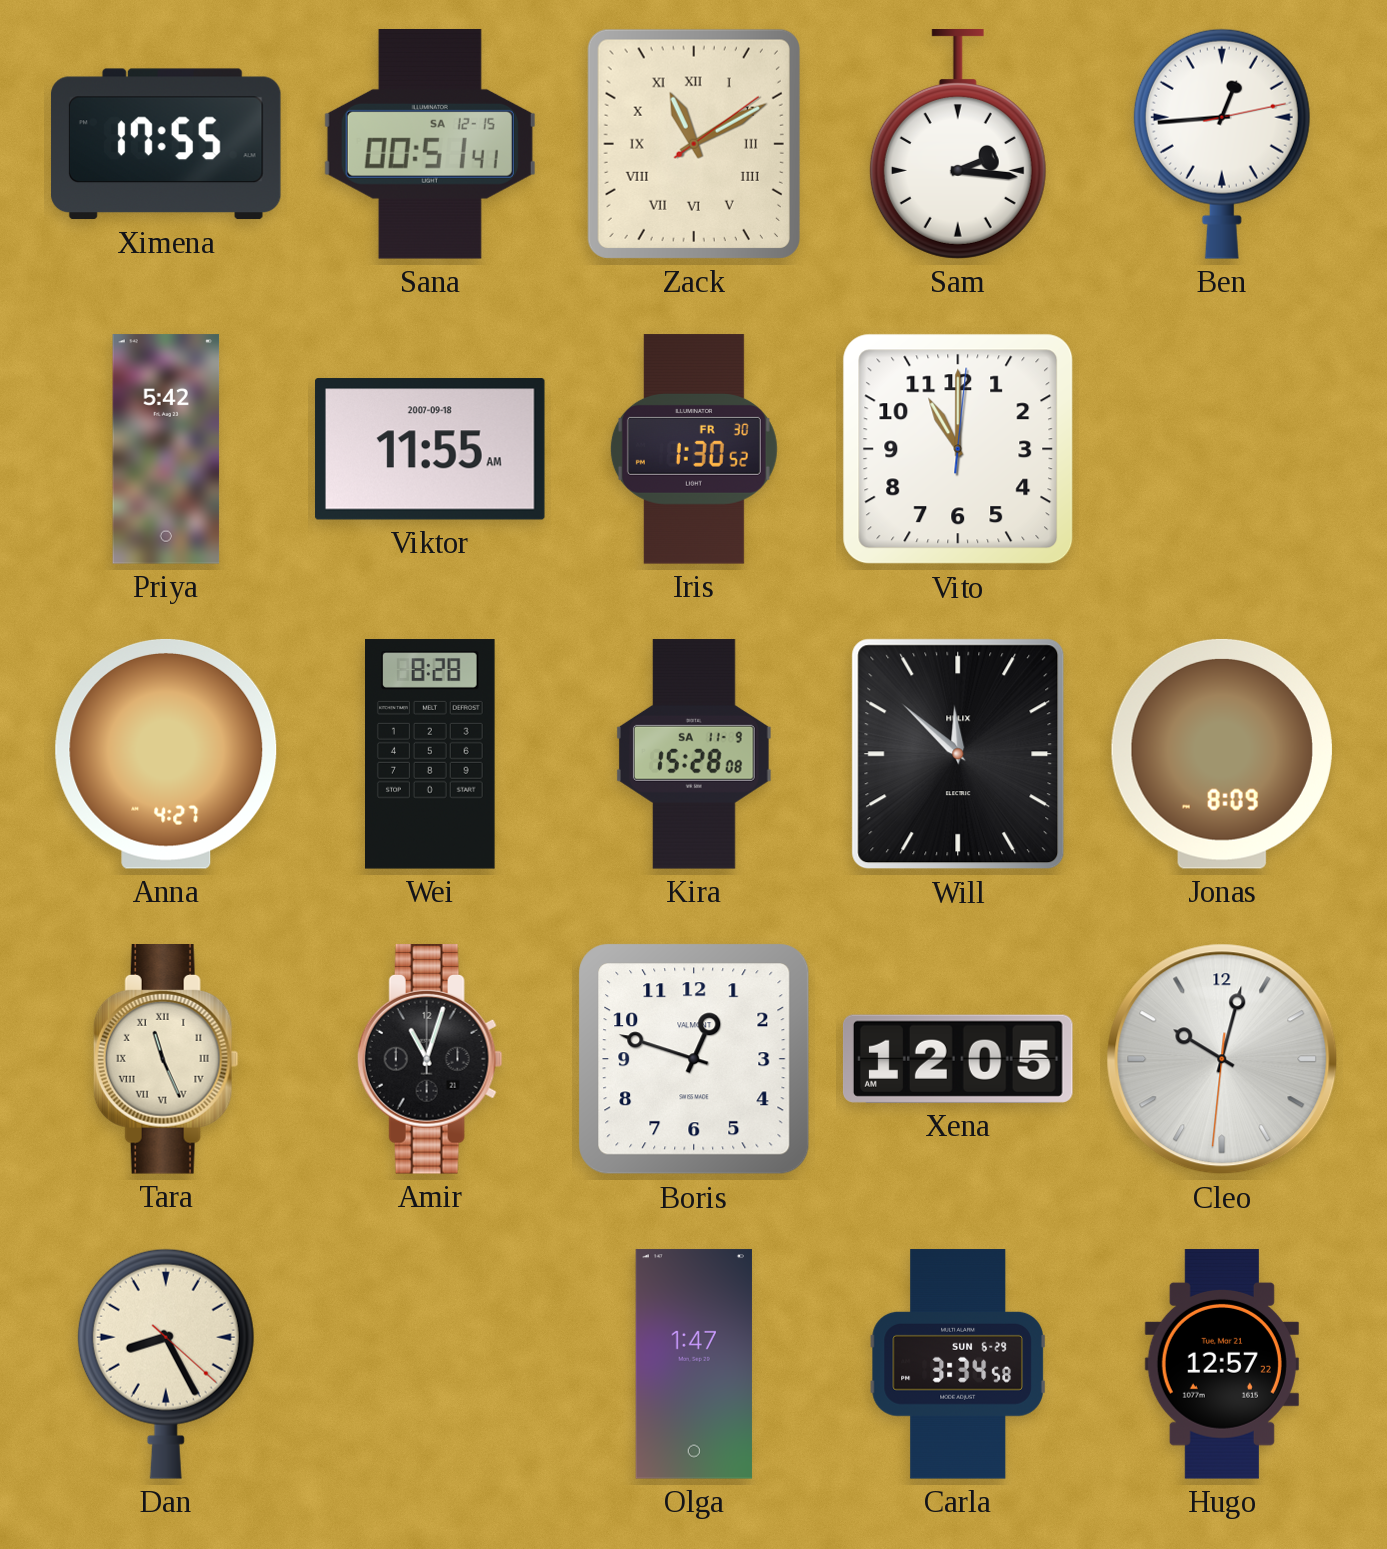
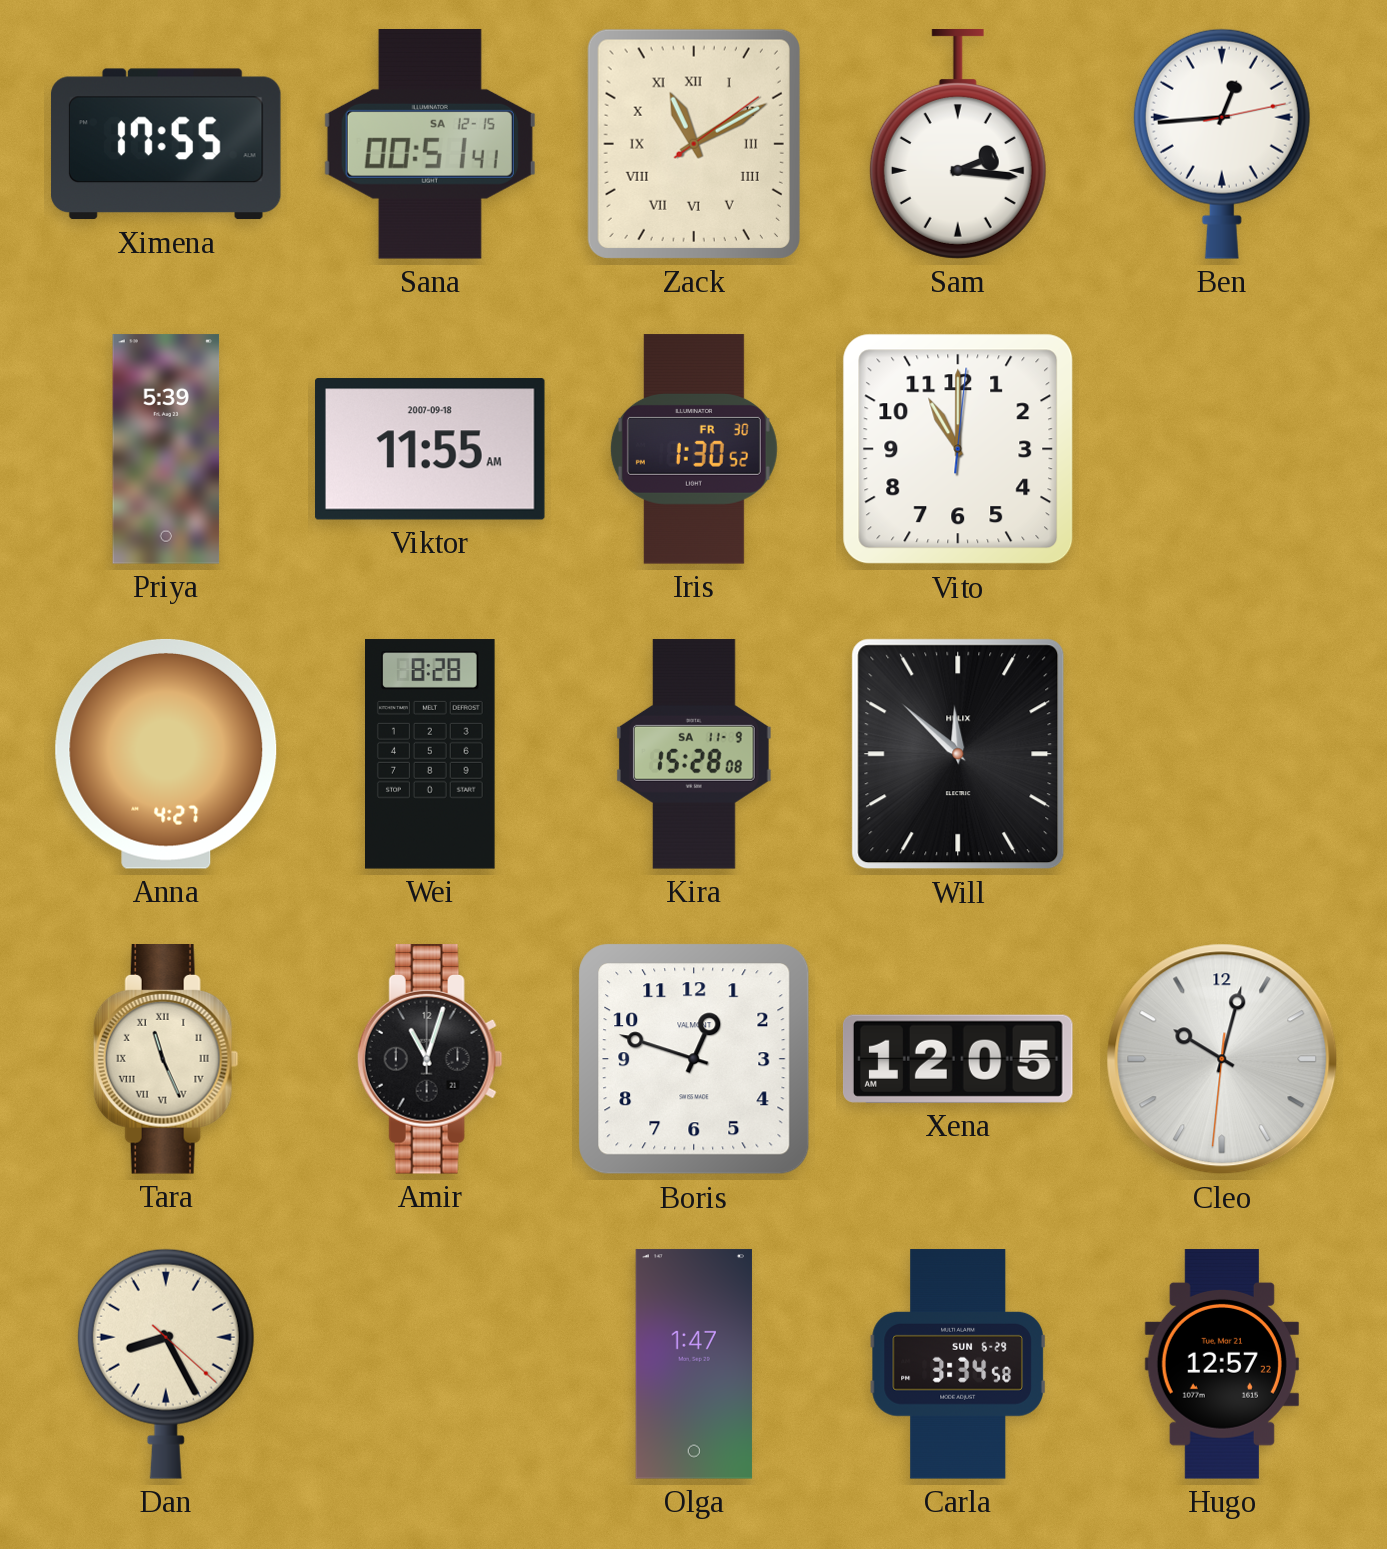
Priya: 5:42 -> 5:39
Jonas: 8:09 -> none
